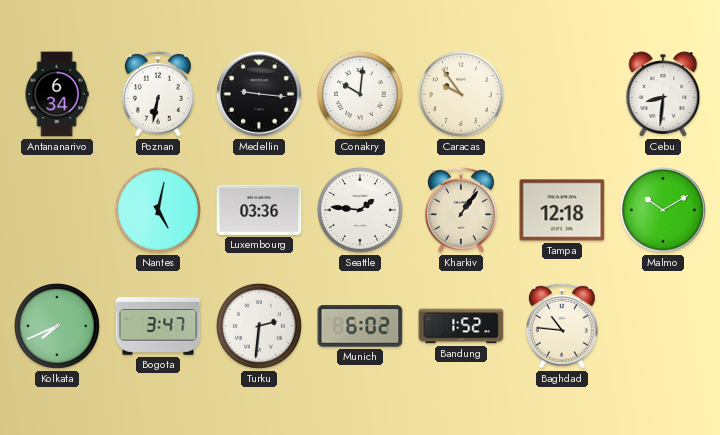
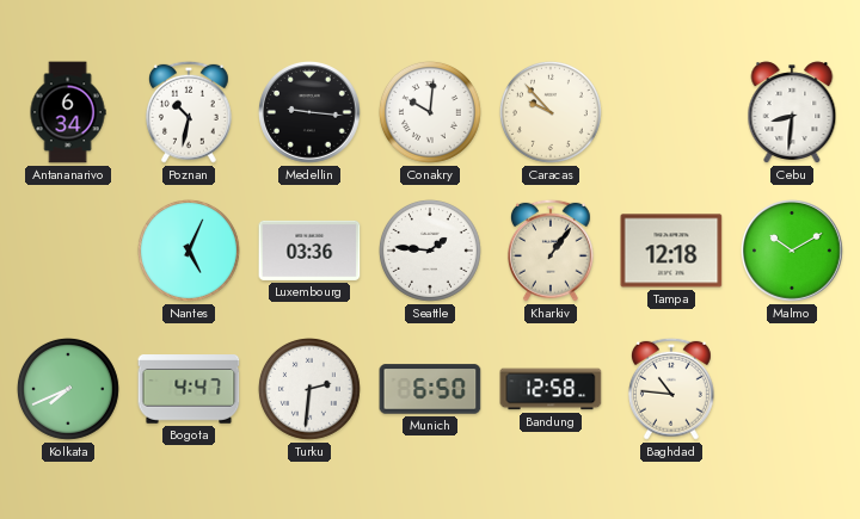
Poznan: 6:32 -> 10:32
Caracas: 9:54 -> 9:53
Nantes: 5:02 -> 5:04
Bogota: 3:47 -> 4:47
Munich: 6:02 -> 6:50
Bandung: 1:52 -> 12:58
